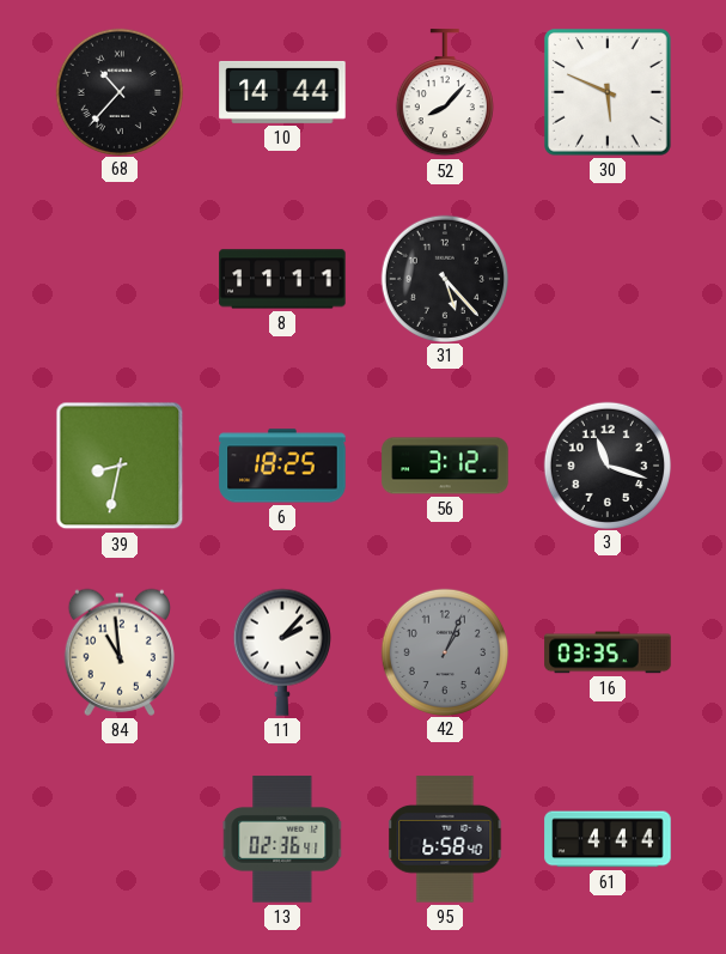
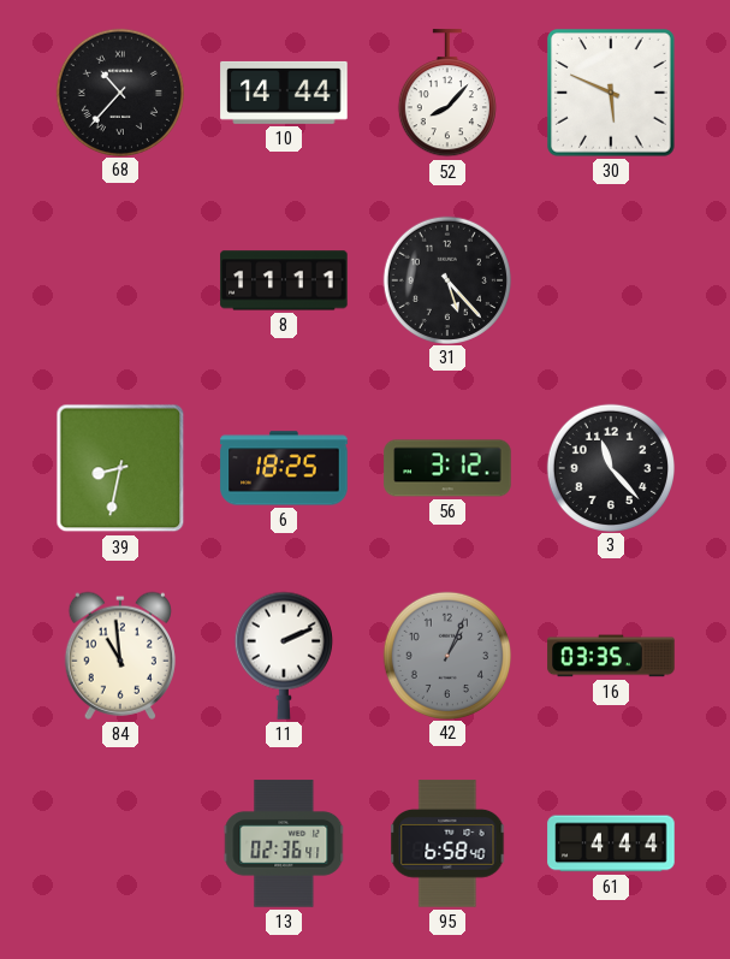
3: 11:18 -> 11:23
11: 2:07 -> 2:11
